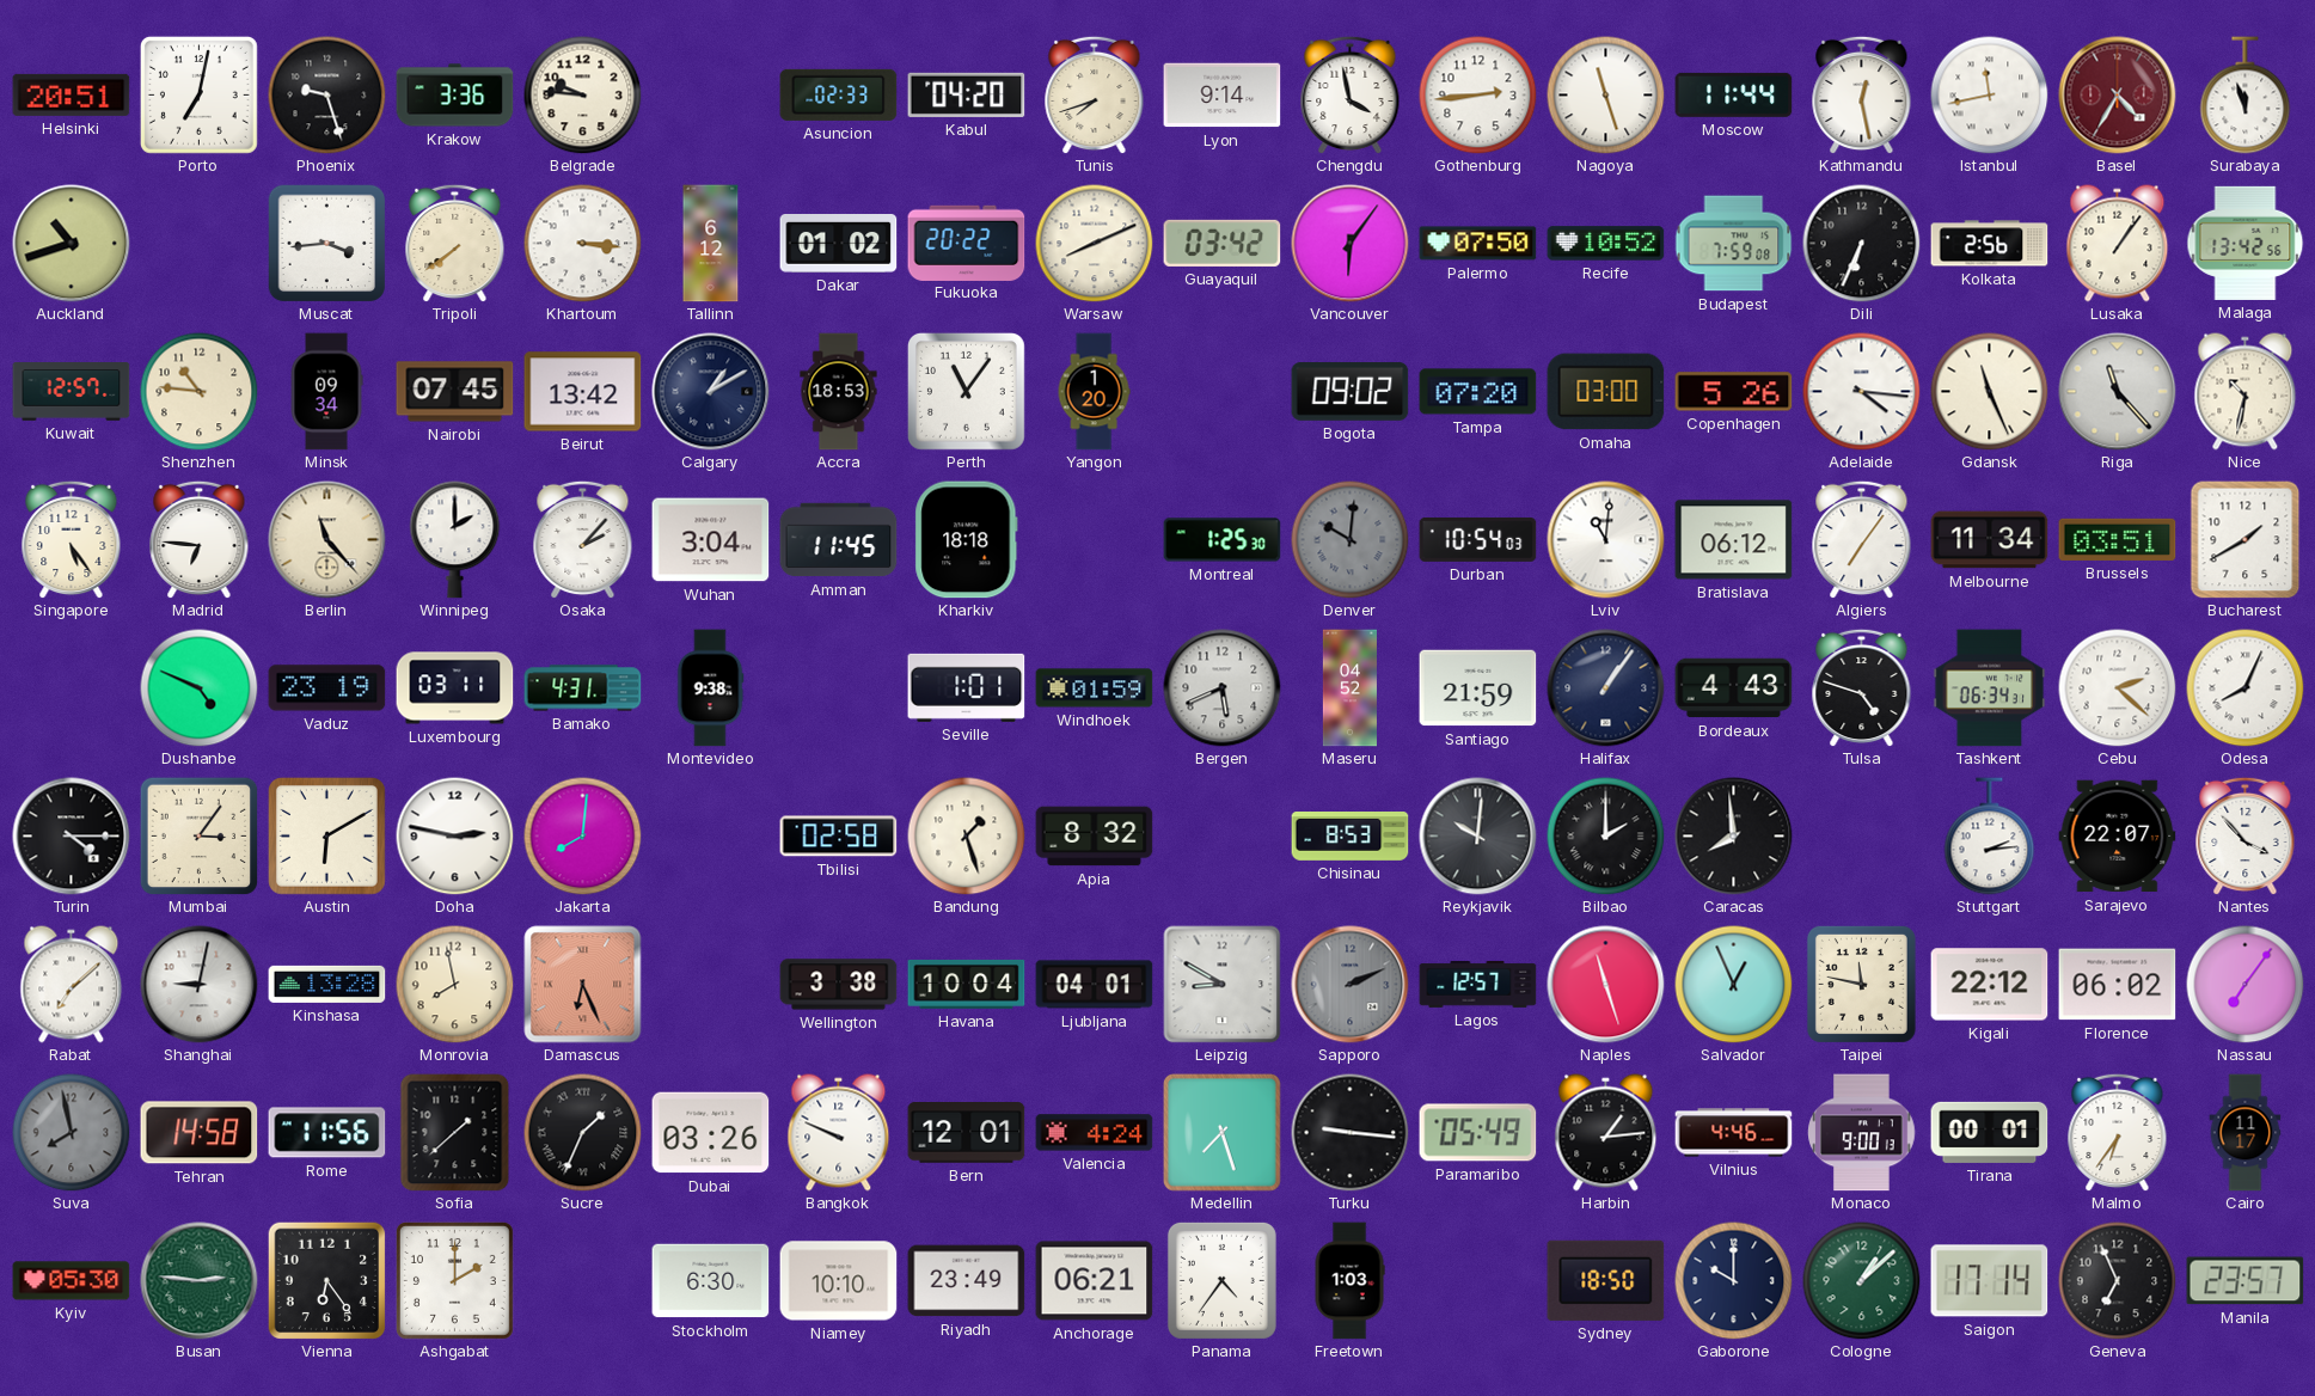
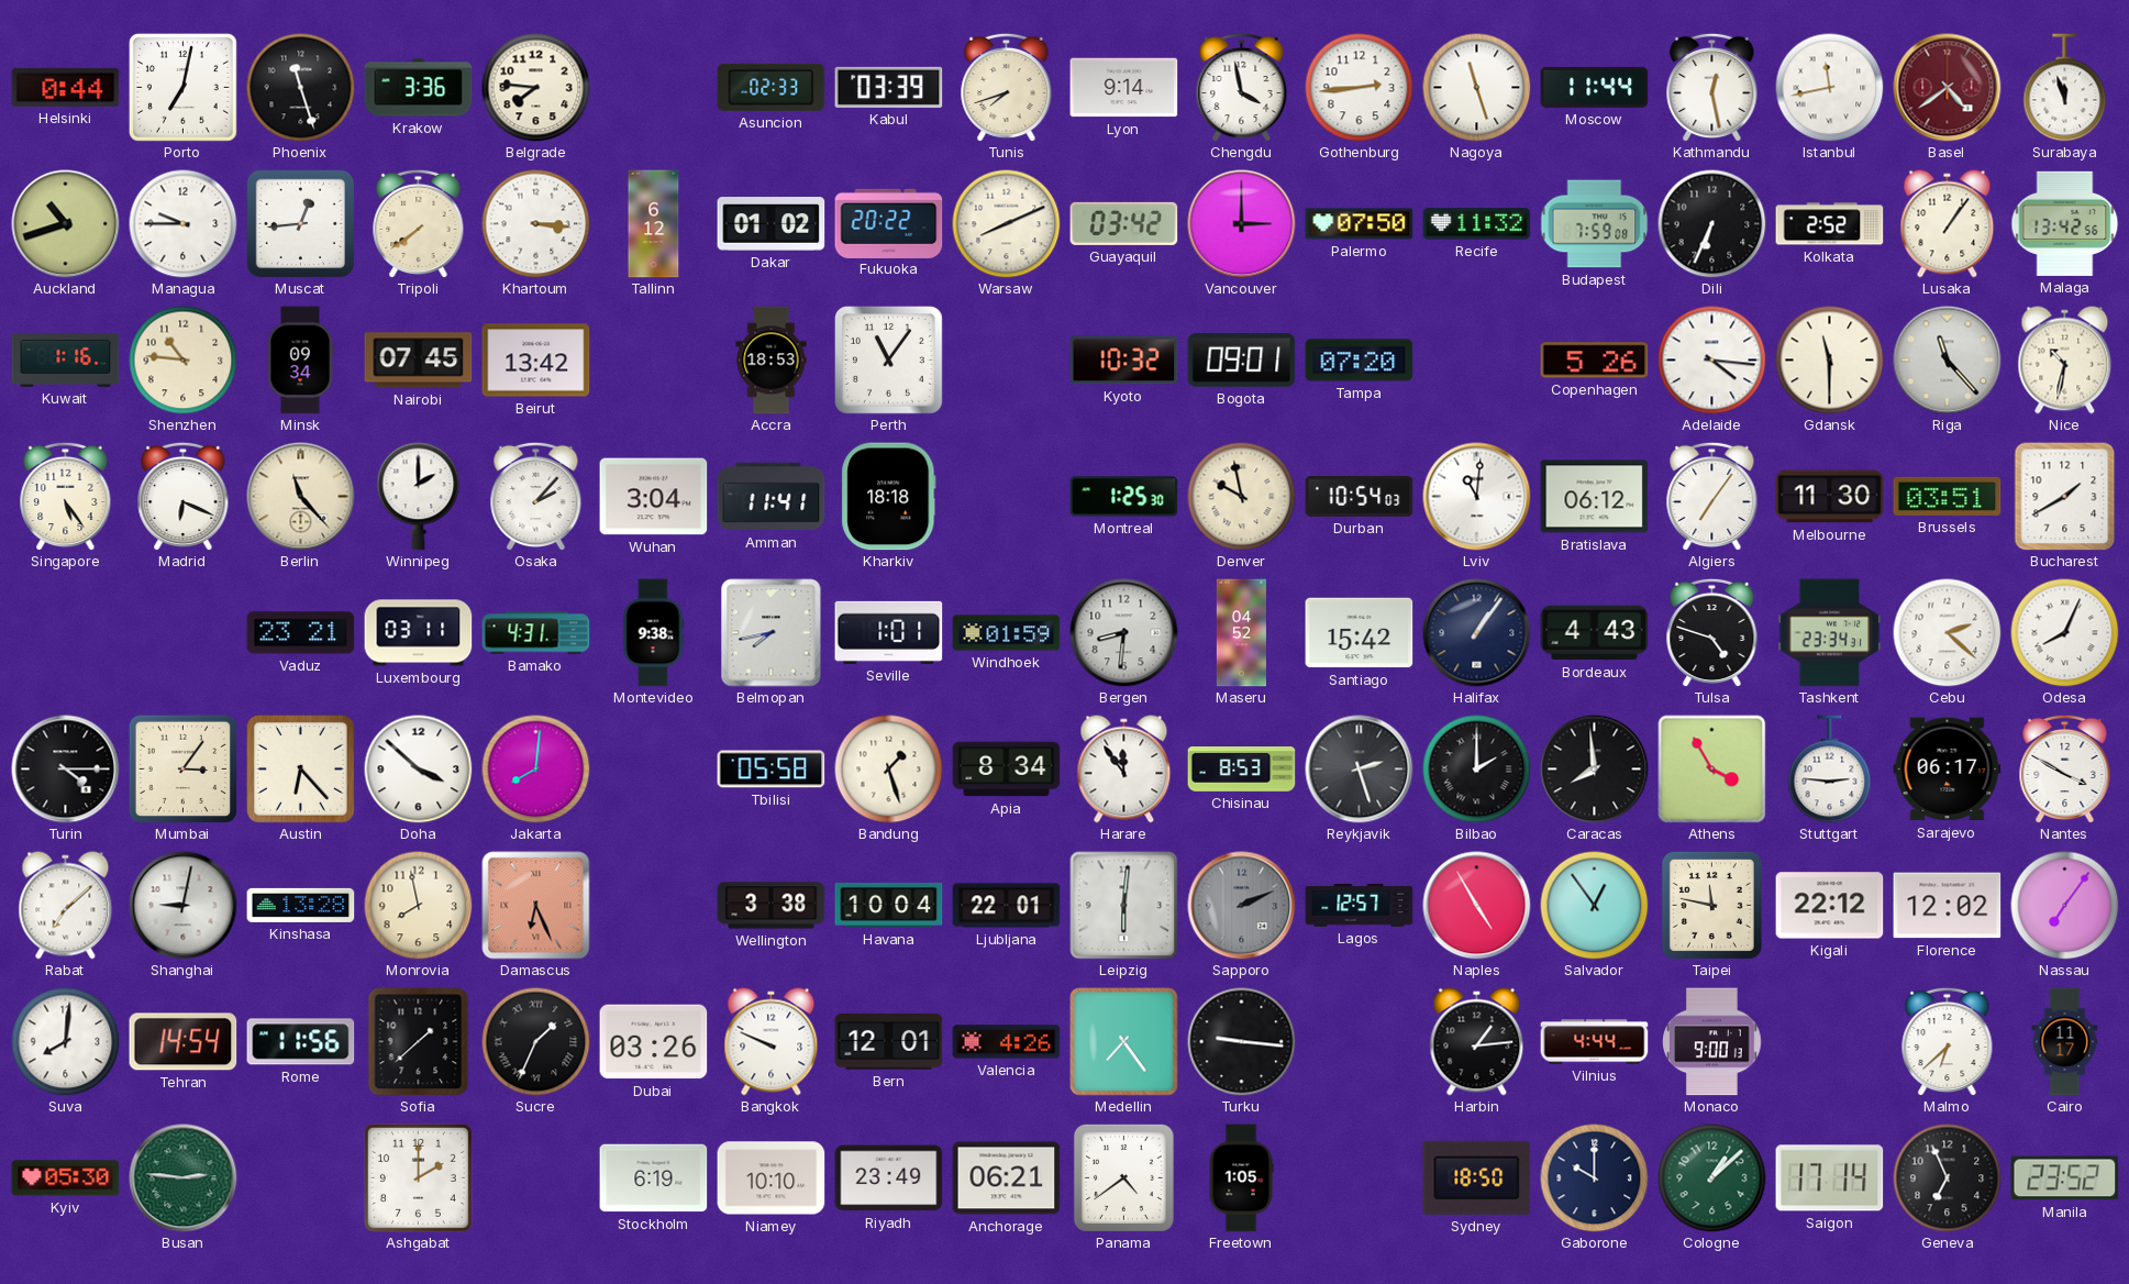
Helsinki: 20:51 -> 0:44
Phoenix: 9:27 -> 11:27
Belgrade: 9:46 -> 7:46
Kabul: 04:20 -> 03:39
Basel: 4:35 -> 4:39
Managua: none -> 9:45
Muscat: 3:44 -> 12:44
Vancouver: 6:06 -> 3:00
Recife: 10:52 -> 11:32
Kolkata: 2:56 -> 2:52
Kuwait: 12:57 -> 1:16
Calgary: 1:10 -> none
Yangon: 1:20 -> none
Kyoto: none -> 10:32
Bogota: 09:02 -> 09:01
Omaha: 03:00 -> none
Gdansk: 11:26 -> 11:30
Madrid: 6:46 -> 6:19
Amman: 11:45 -> 11:41
Denver: 10:01 -> 9:58
Denver dial: grey -> cream
Melbourne: 11:34 -> 11:30
Dushanbe: 4:49 -> none
Vaduz: 23:19 -> 23:21
Belmopan: none -> 7:43
Bergen: 5:41 -> 8:31
Santiago: 21:59 -> 15:42
Tashkent: 06:34 -> 23:34
Austin: 6:10 -> 6:23
Doha: 2:47 -> 3:52
Tbilisi: 02:58 -> 05:58
Apia: 8:32 -> 8:34
Harare: none -> 11:54
Reykjavik: 10:01 -> 2:27
Athens: none -> 3:55
Stuttgart: 2:14 -> 2:46
Sarajevo: 22:07 -> 06:17
Nantes: 3:53 -> 3:50
Ljubljana: 04:01 -> 22:01
Leipzig: 8:50 -> 6:01
Naples: 11:27 -> 4:55
Salvador: 12:56 -> 12:54
Florence: 06:02 -> 12:02
Suva: 7:58 -> 8:01
Suva dial: grey -> white
Tehran: 14:58 -> 14:54
Valencia: 4:24 -> 4:26
Medellin: 7:27 -> 7:24
Paramaribo: 05:49 -> none
Vilnius: 4:46 -> 4:44
Tirana: 00:01 -> none
Malmo: 6:36 -> 6:38
Vienna: 6:24 -> none
Stockholm: 6:30 -> 6:19
Panama: 4:36 -> 4:39
Freetown: 1:03 -> 1:05
Manila: 23:57 -> 23:52
